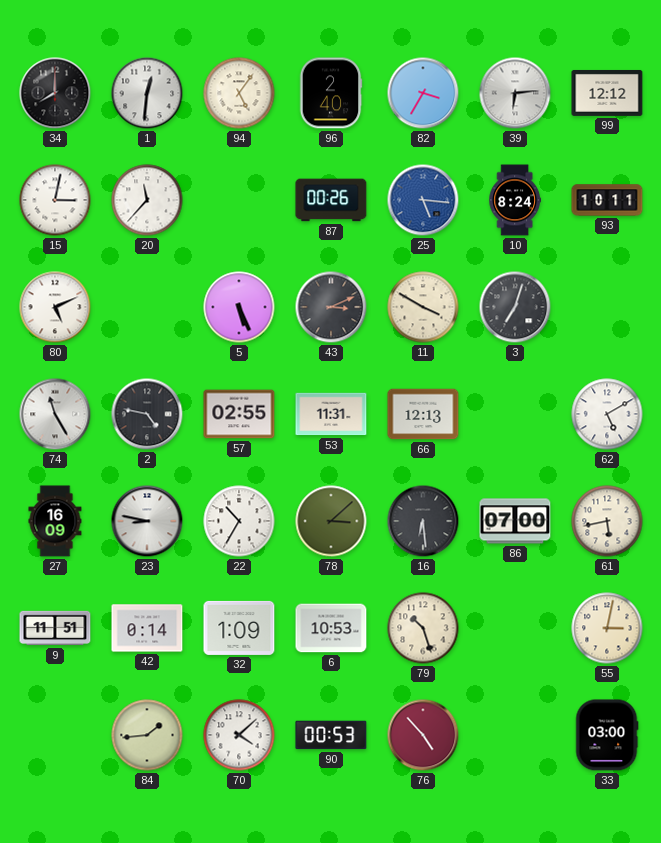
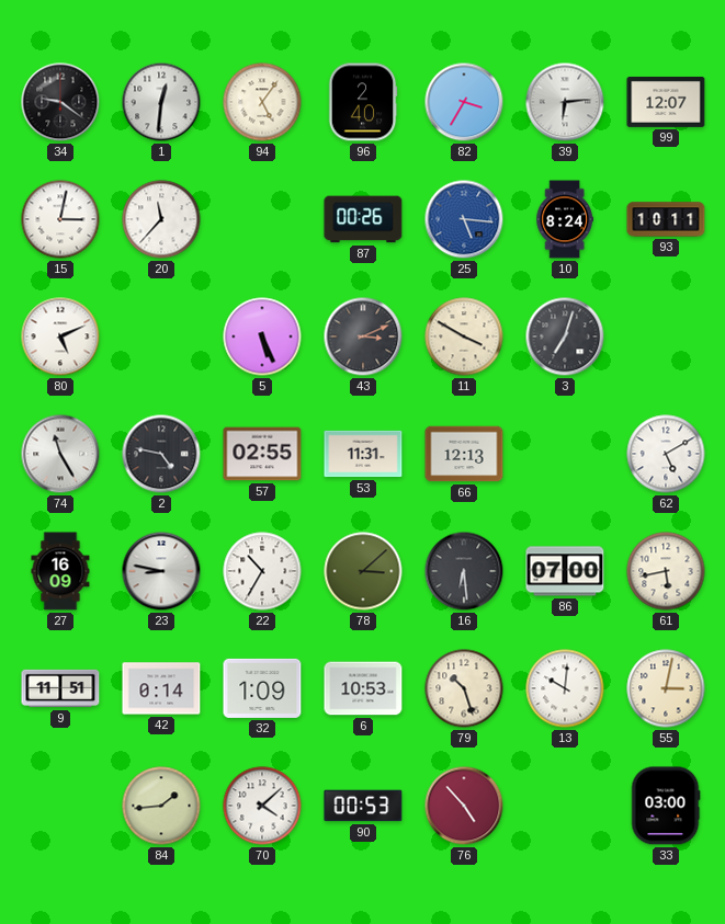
34: 8:00 -> 9:21
99: 12:12 -> 12:07
13: none -> 10:01
